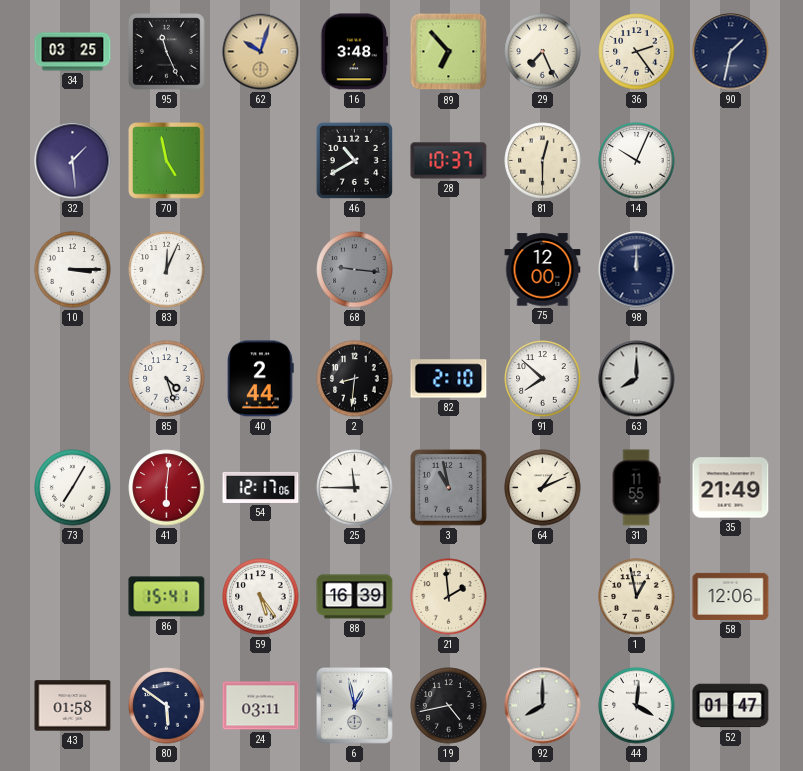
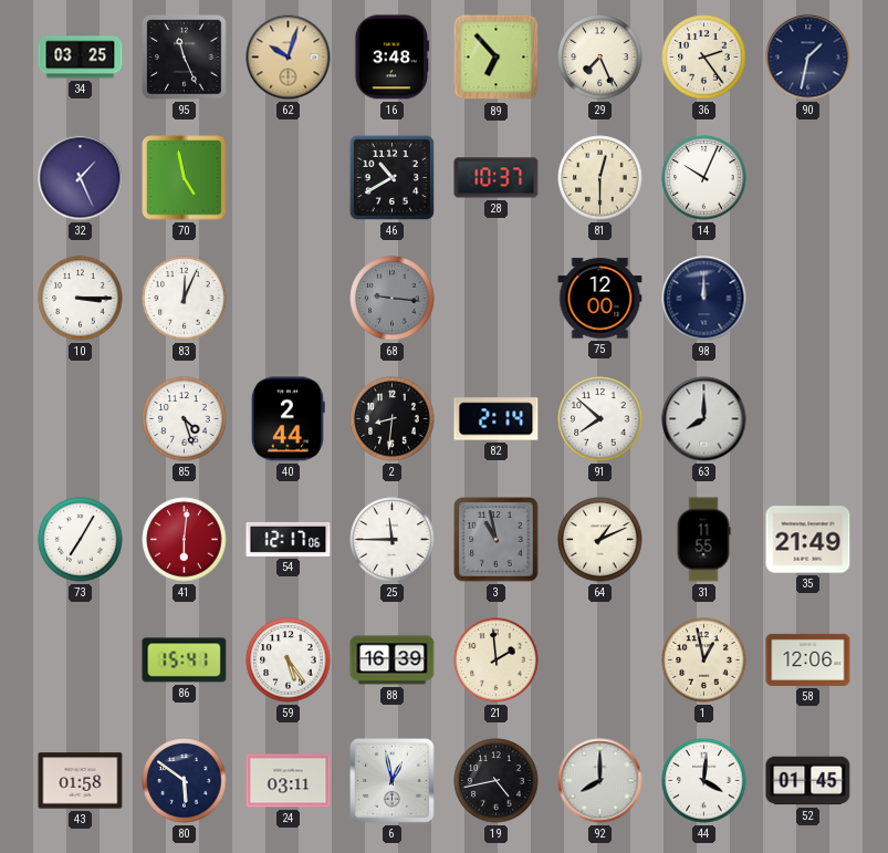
32: 1:29 -> 1:26
82: 2:10 -> 2:14
52: 01:47 -> 01:45
